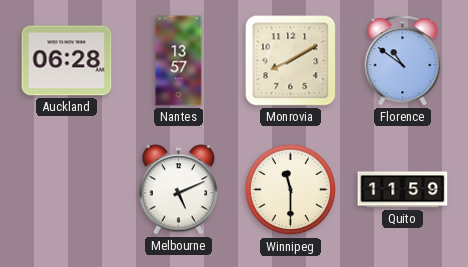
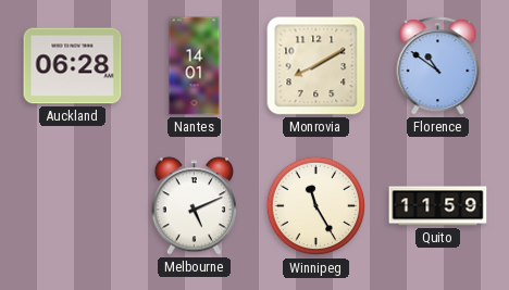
Nantes: 13:57 -> 14:01
Winnipeg: 11:30 -> 11:25
